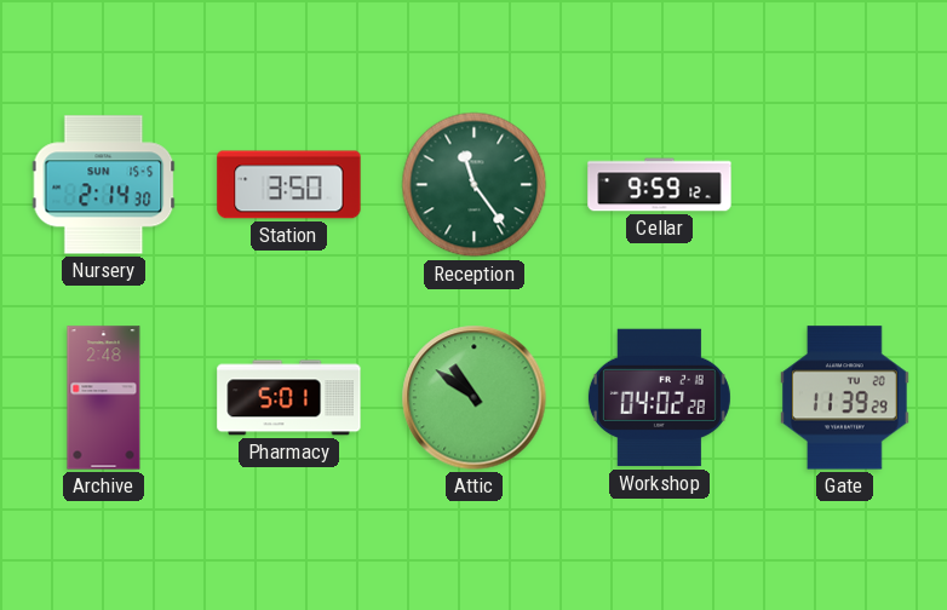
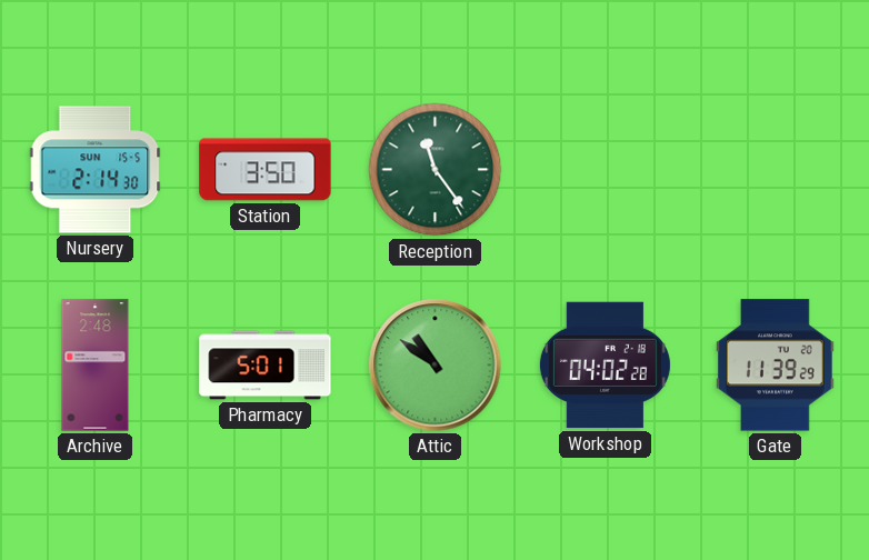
Cellar: 9:59 -> none
